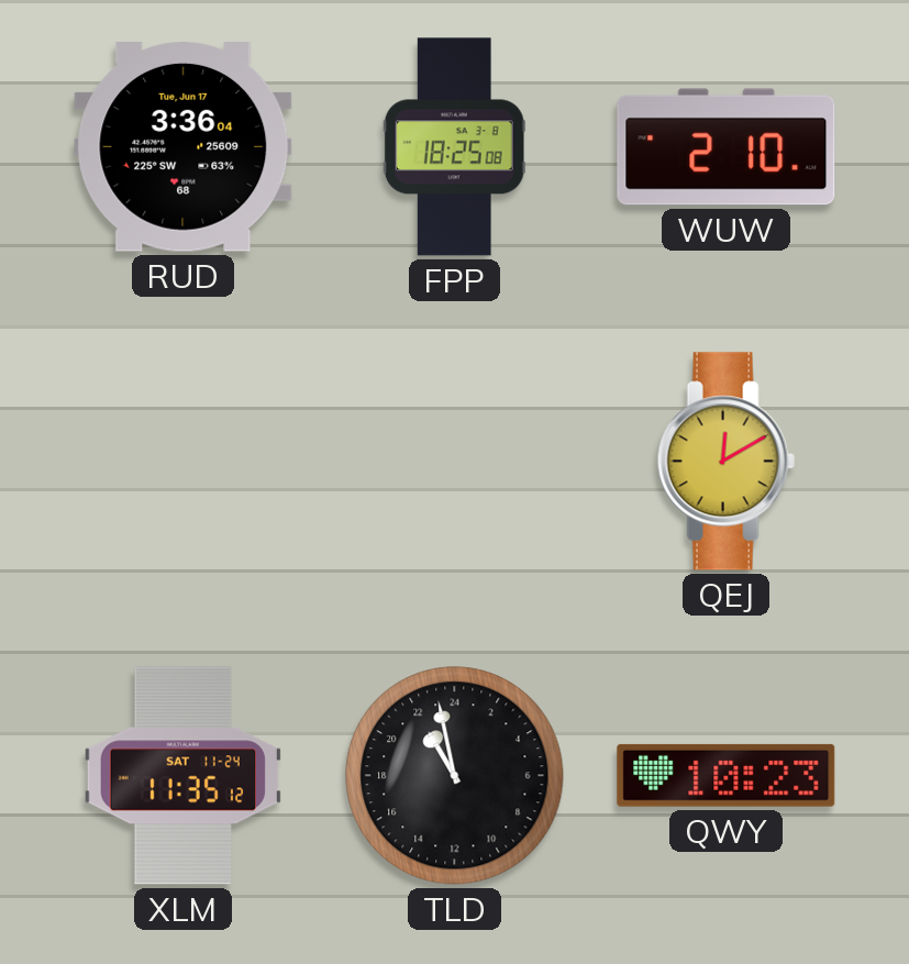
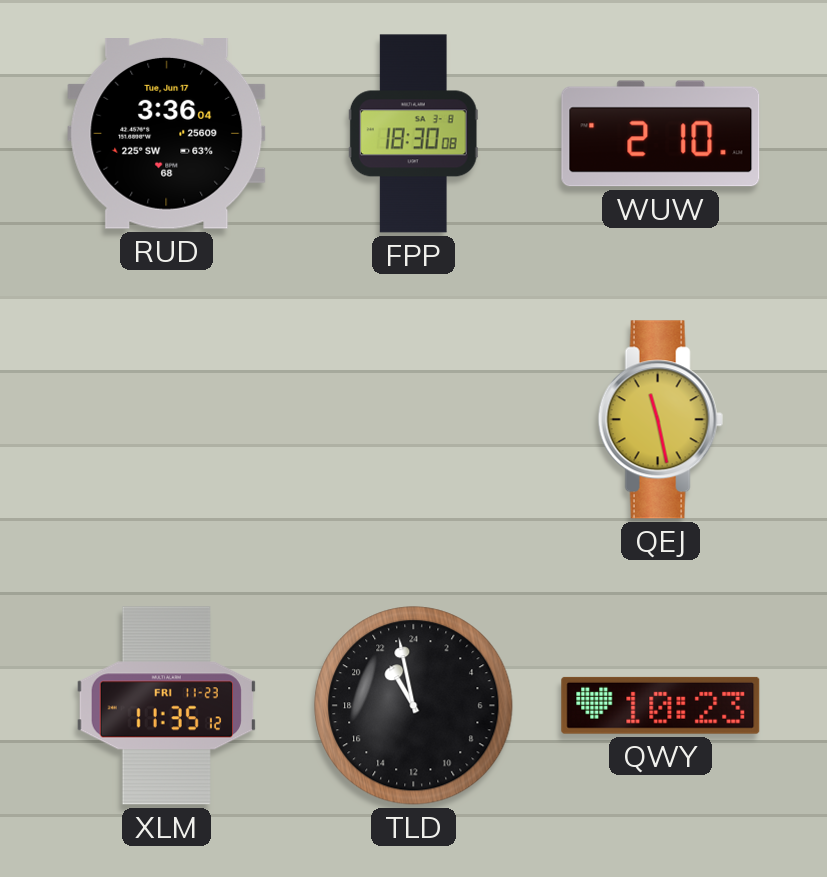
FPP: 18:25 -> 18:30
QEJ: 12:10 -> 11:28
XLM date: SAT 11-24 -> FRI 11-23
